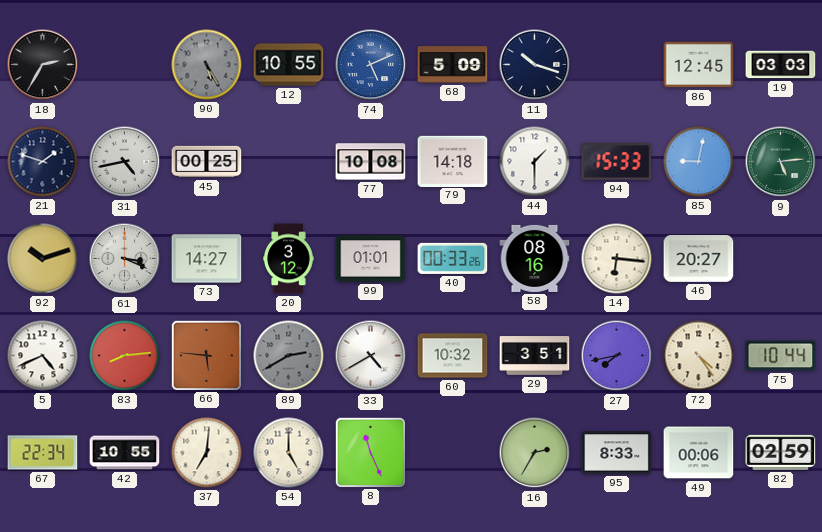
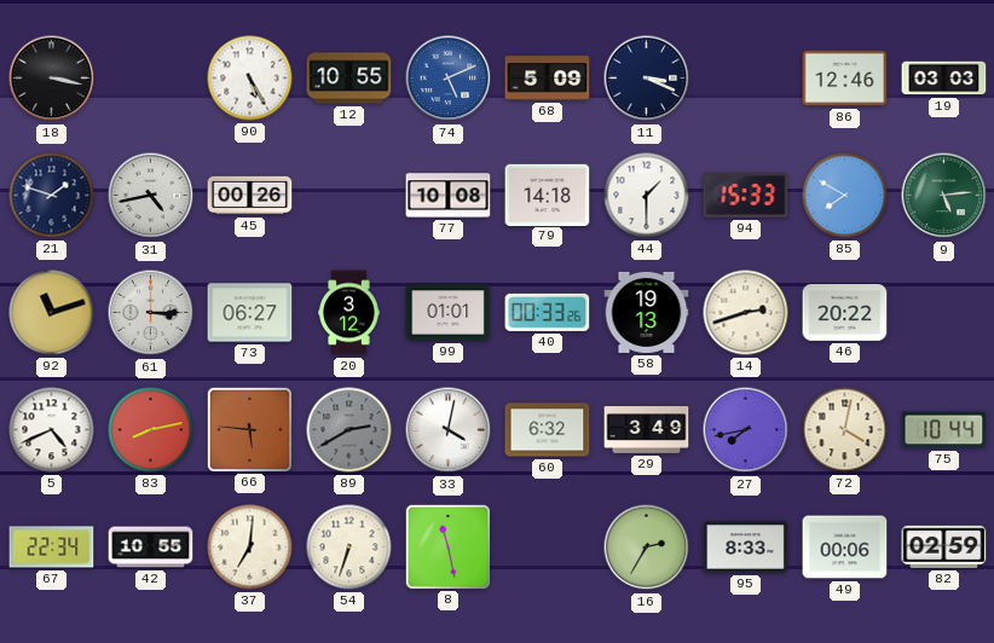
18: 2:35 -> 3:17
90 dial: grey -> white
11: 10:18 -> 3:19
86: 12:45 -> 12:46
45: 00:25 -> 00:26
85: 9:02 -> 7:50
92: 10:12 -> 11:12
61: 3:19 -> 3:15
73: 14:27 -> 06:27
58: 08:16 -> 19:13
14: 6:16 -> 2:42
46: 20:27 -> 20:22
83: 8:14 -> 8:13
33: 4:40 -> 4:02
60: 10:32 -> 6:32
29: 3:51 -> 3:49
72: 4:24 -> 4:02
54: 5:00 -> 6:33
8: 11:26 -> 11:28
